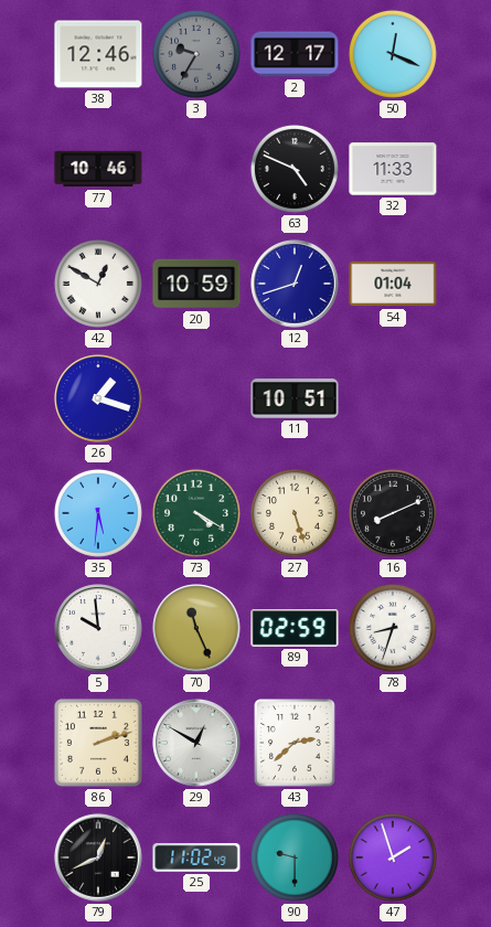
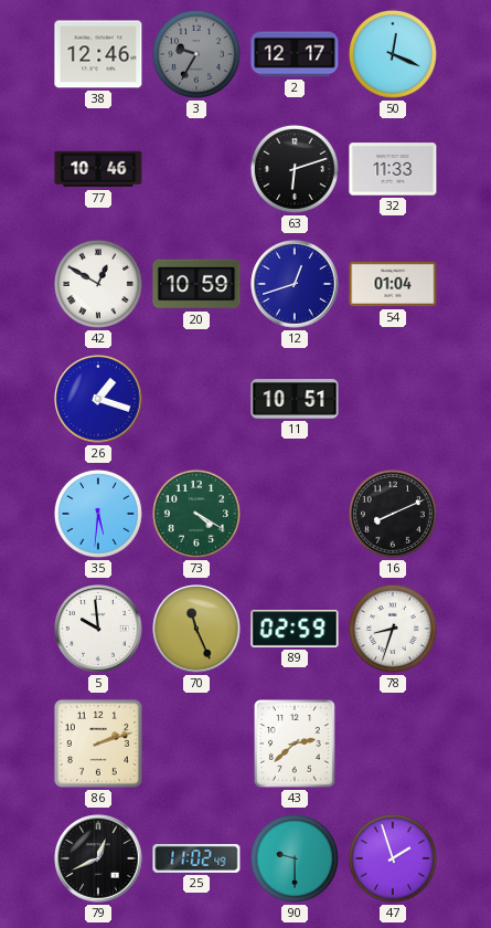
63: 4:49 -> 6:12
27: 5:27 -> none
29: 12:50 -> none
